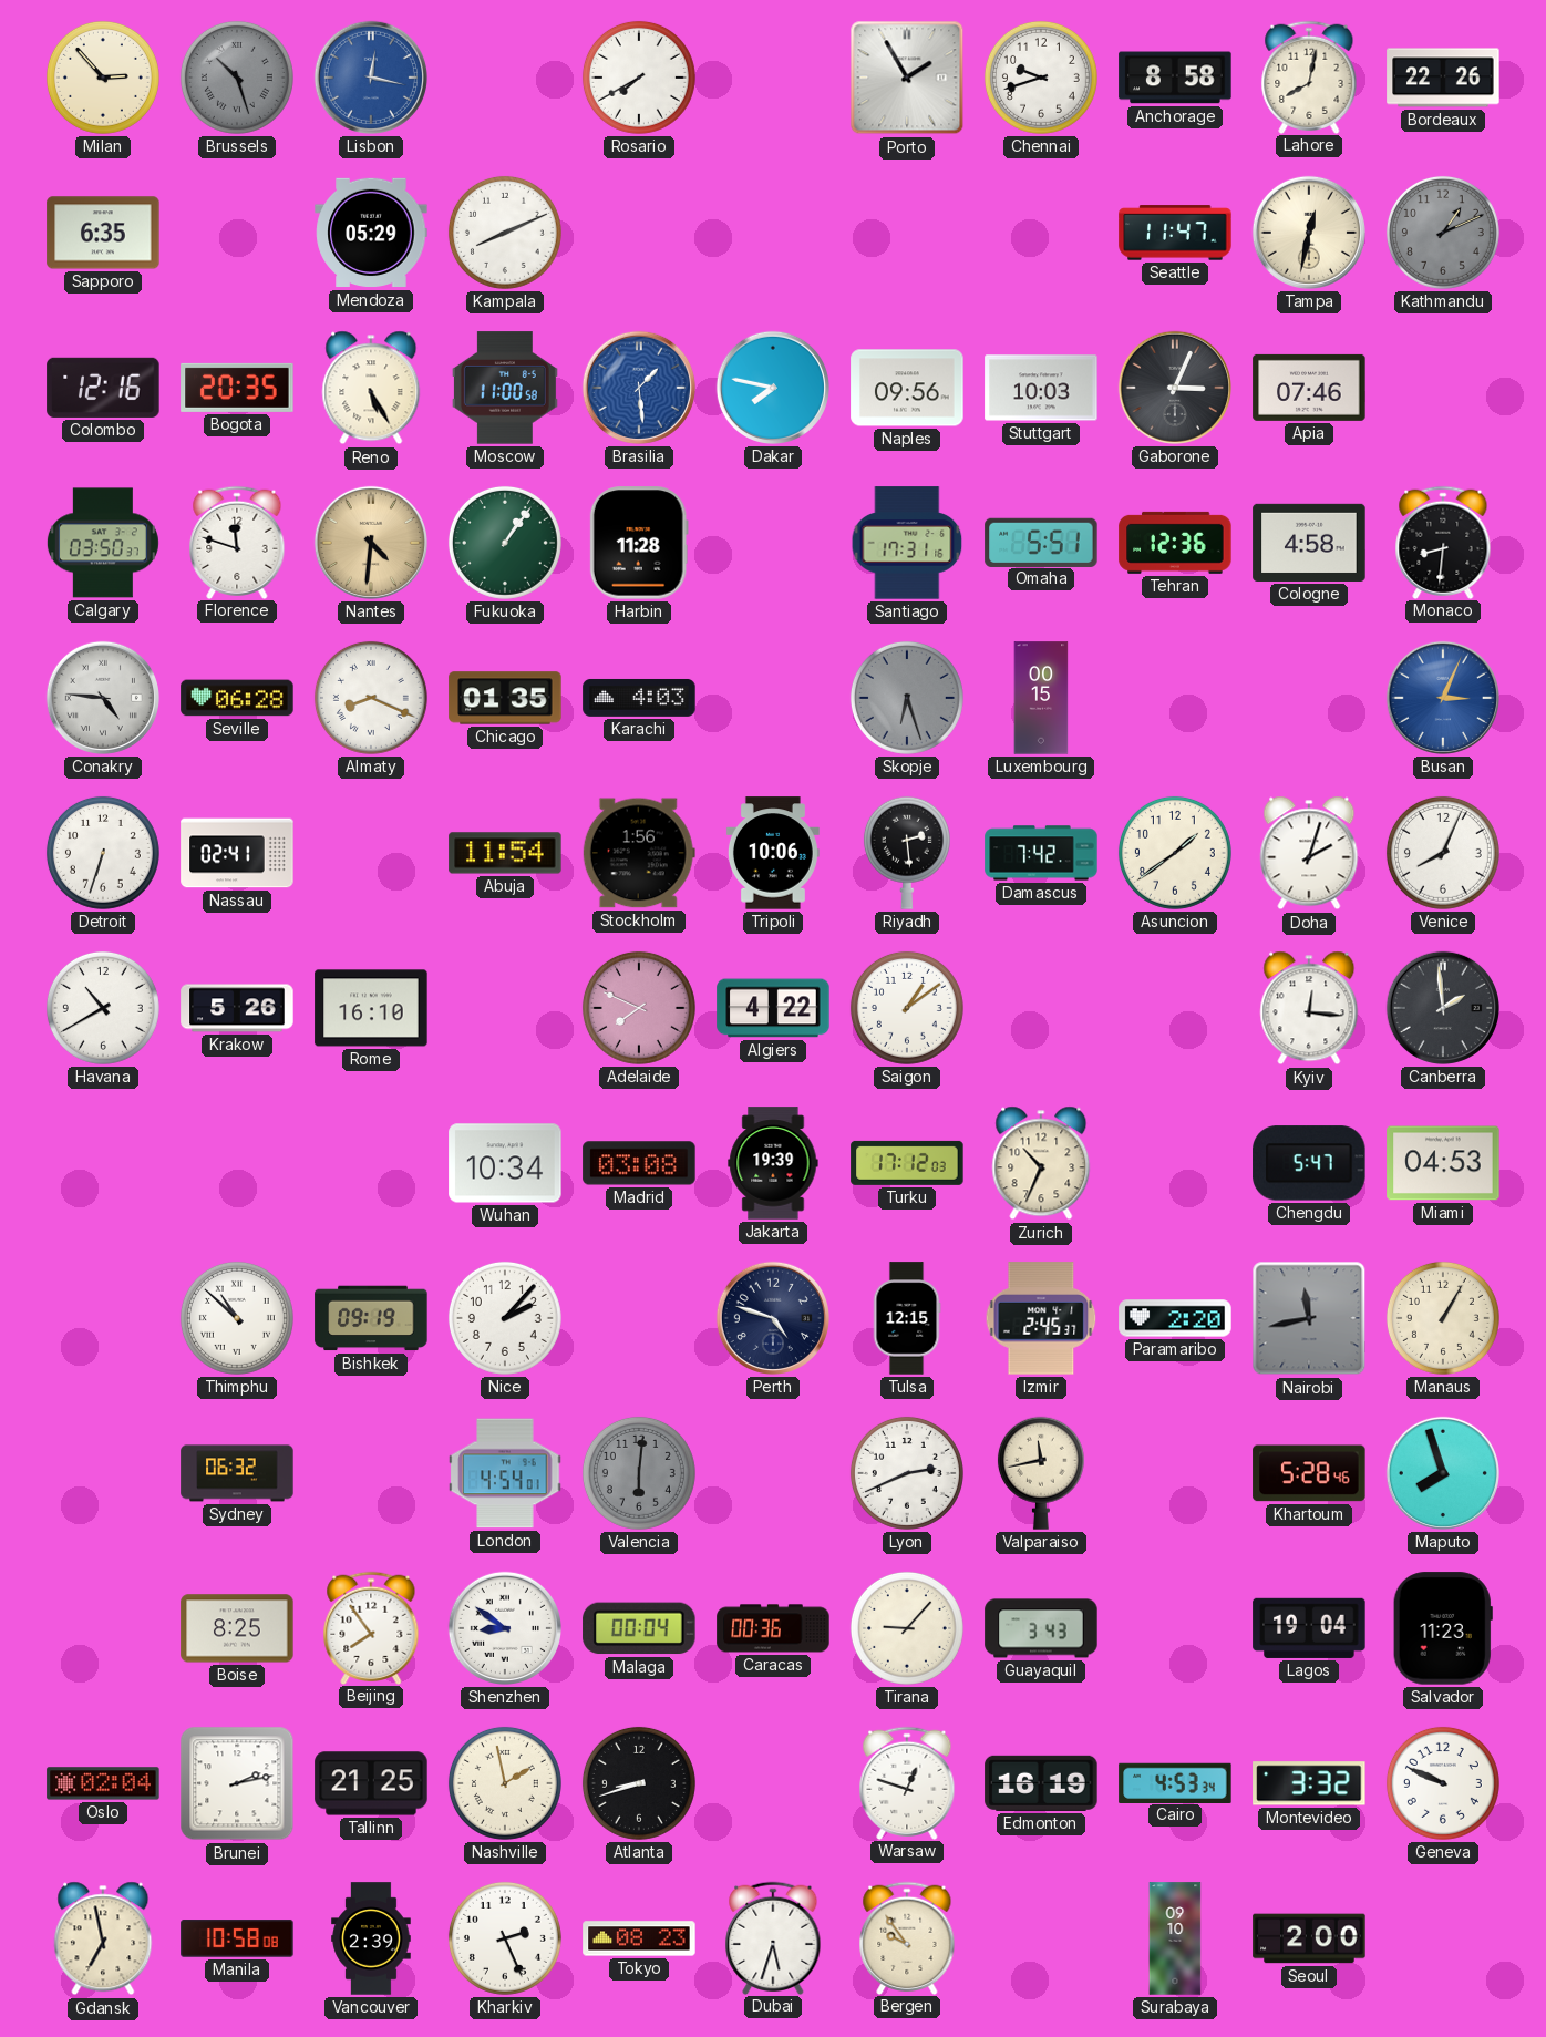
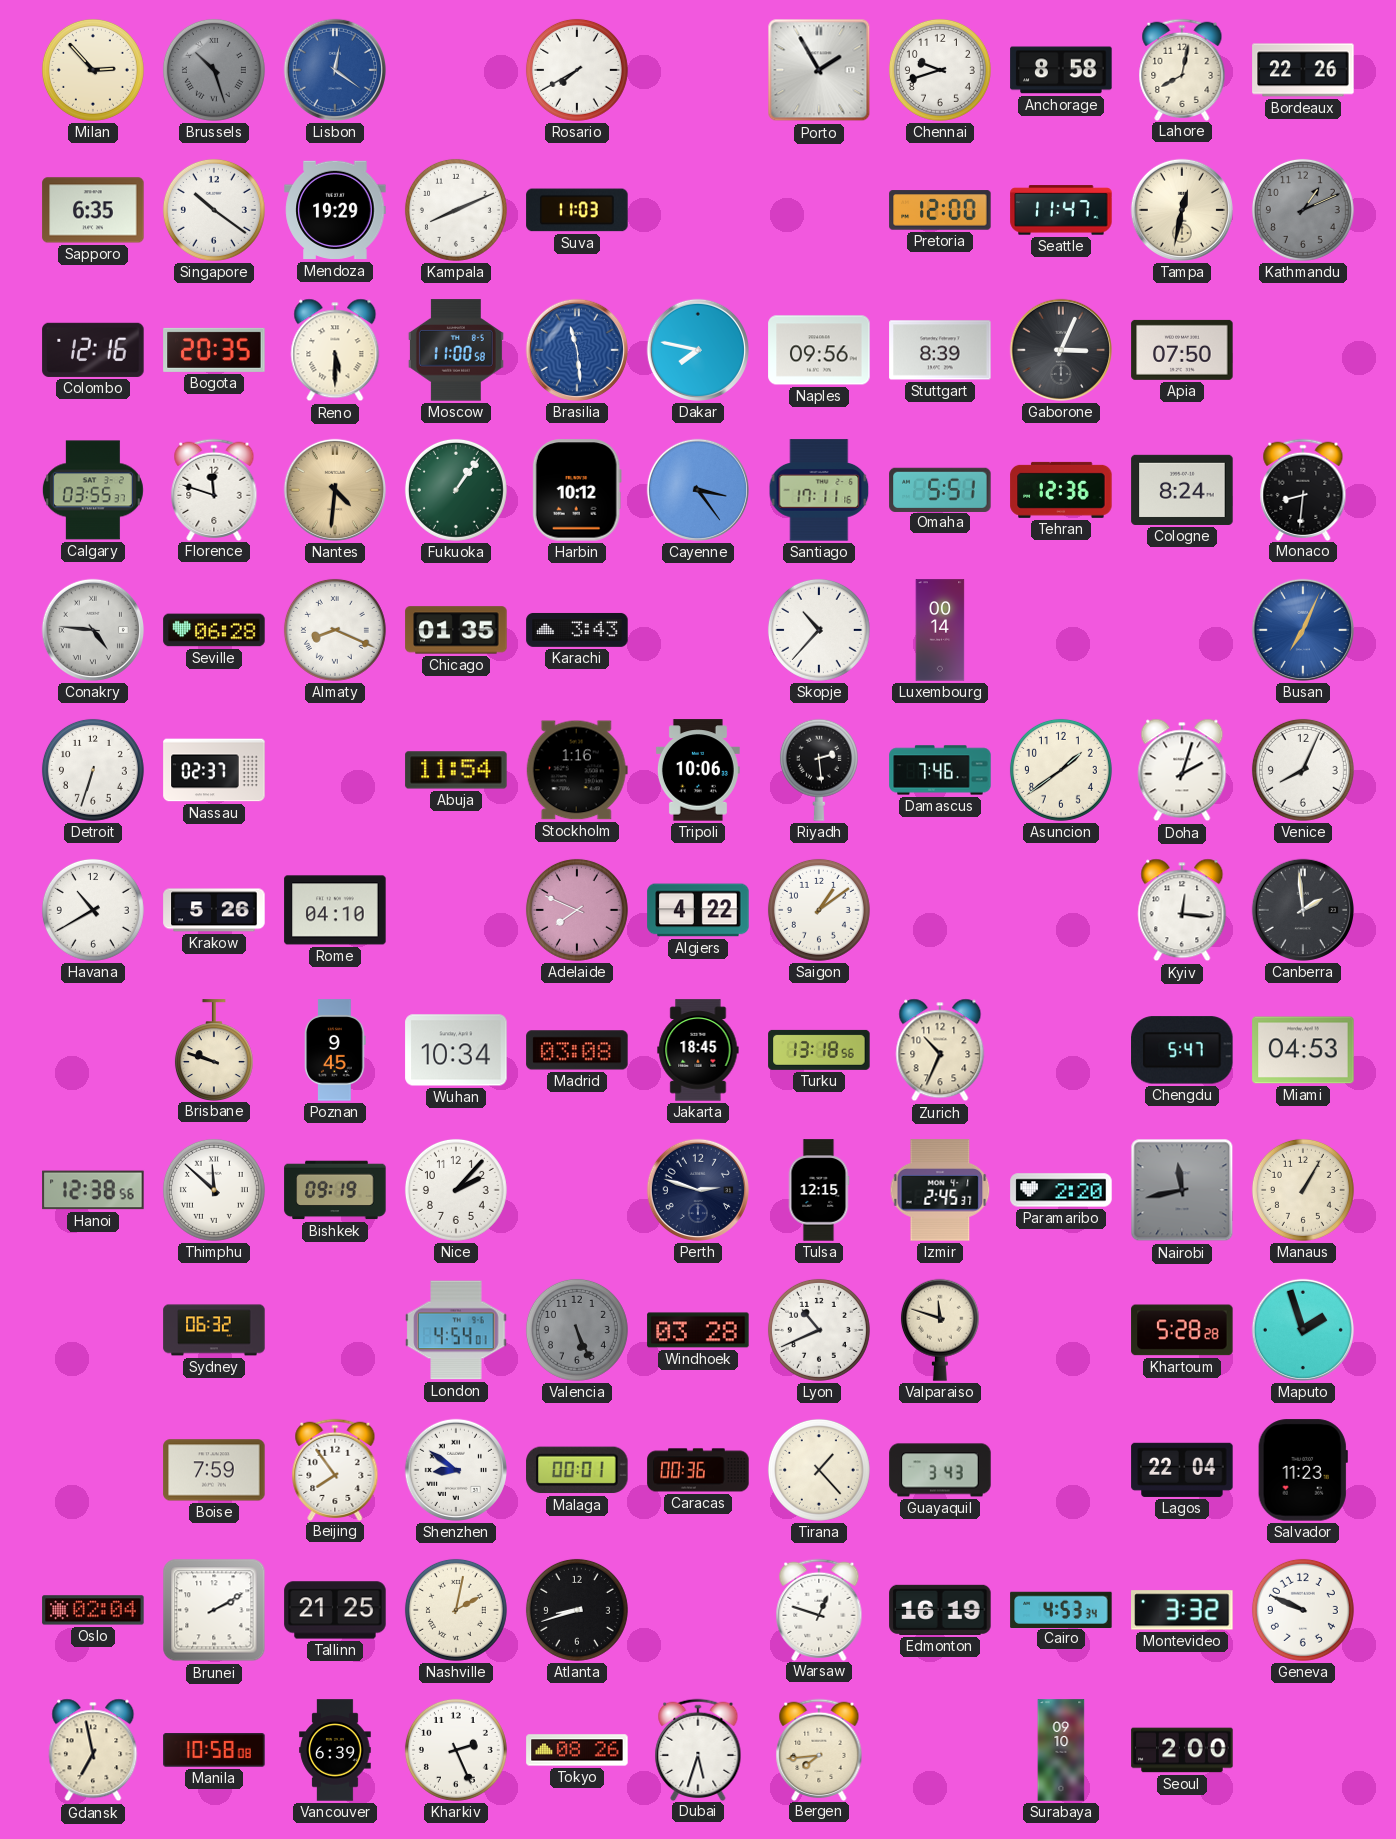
Lisbon: 12:17 -> 12:21
Singapore: none -> 10:21
Mendoza: 05:29 -> 19:29
Suva: none -> 11:03
Pretoria: none -> 12:00
Reno: 5:25 -> 5:30
Brasilia: 1:29 -> 11:29
Stuttgart: 10:03 -> 8:39
Apia: 07:46 -> 07:50
Calgary: 03:50 -> 03:55
Harbin: 11:28 -> 10:12
Cayenne: none -> 3:24
Santiago: 17:31 -> 17:11
Cologne: 4:58 -> 8:24
Karachi: 4:03 -> 3:43
Skopje: 6:27 -> 10:37
Skopje dial: grey -> white
Luxembourg: 00:15 -> 00:14
Busan: 3:04 -> 7:04
Nassau: 02:41 -> 02:37
Stockholm: 1:56 -> 1:16
Damascus: 7:42 -> 7:46
Rome: 16:10 -> 04:10
Brisbane: none -> 9:48
Poznan: none -> 9:45
Jakarta: 19:39 -> 18:45
Turku: 17:12 -> 13:18
Hanoi: none -> 12:38
Thimphu: 10:52 -> 11:52
Perth: 4:48 -> 2:48
Valencia: 6:01 -> 5:26
Windhoek: none -> 03:28
Lyon: 2:41 -> 10:41
Valparaiso: 11:43 -> 11:48
Khartoum: 5:28:46 -> 5:28:28
Maputo: 7:57 -> 1:57
Boise: 8:25 -> 7:59
Malaga: 00:04 -> 00:01
Tirana: 9:07 -> 1:23
Lagos: 19:04 -> 22:04
Brunei: 2:13 -> 2:10
Nashville: 1:58 -> 2:02
Vancouver: 2:39 -> 6:39
Tokyo: 08:23 -> 08:26
Bergen: 9:54 -> 7:44
